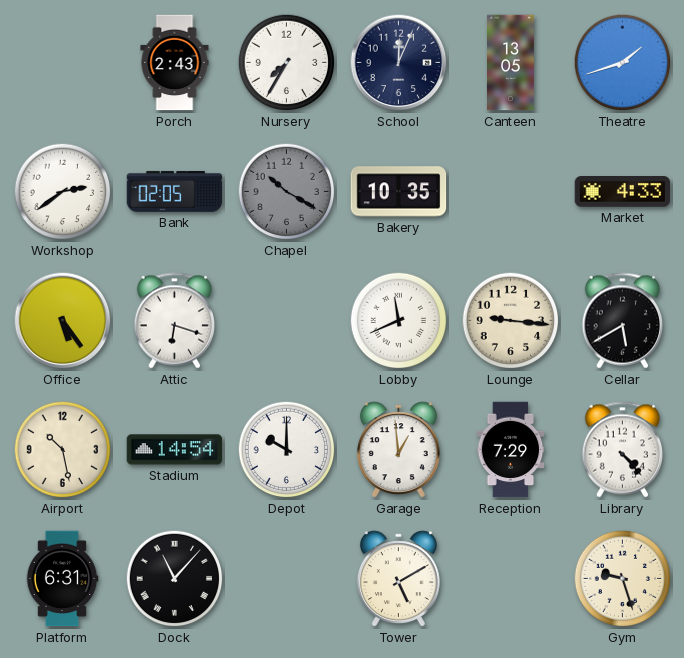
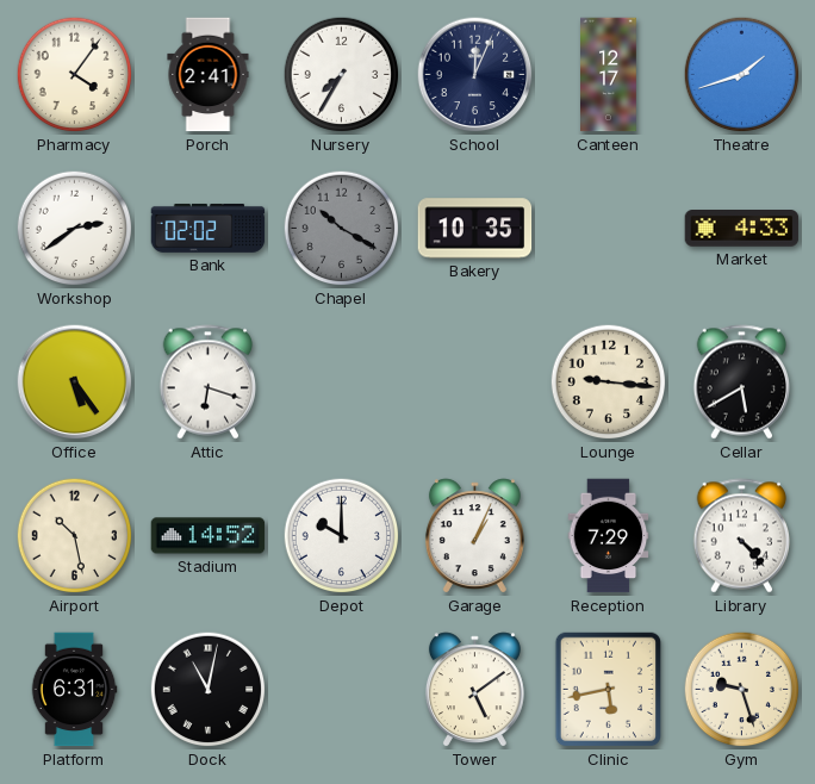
Pharmacy: none -> 4:06
Porch: 2:43 -> 2:41
Canteen: 13:05 -> 12:17
Bank: 02:05 -> 02:02
Lobby: 11:41 -> none
Stadium: 14:54 -> 14:52
Garage: 12:59 -> 1:04
Dock: 11:07 -> 11:02
Tower: 5:10 -> 5:09
Clinic: none -> 5:43
